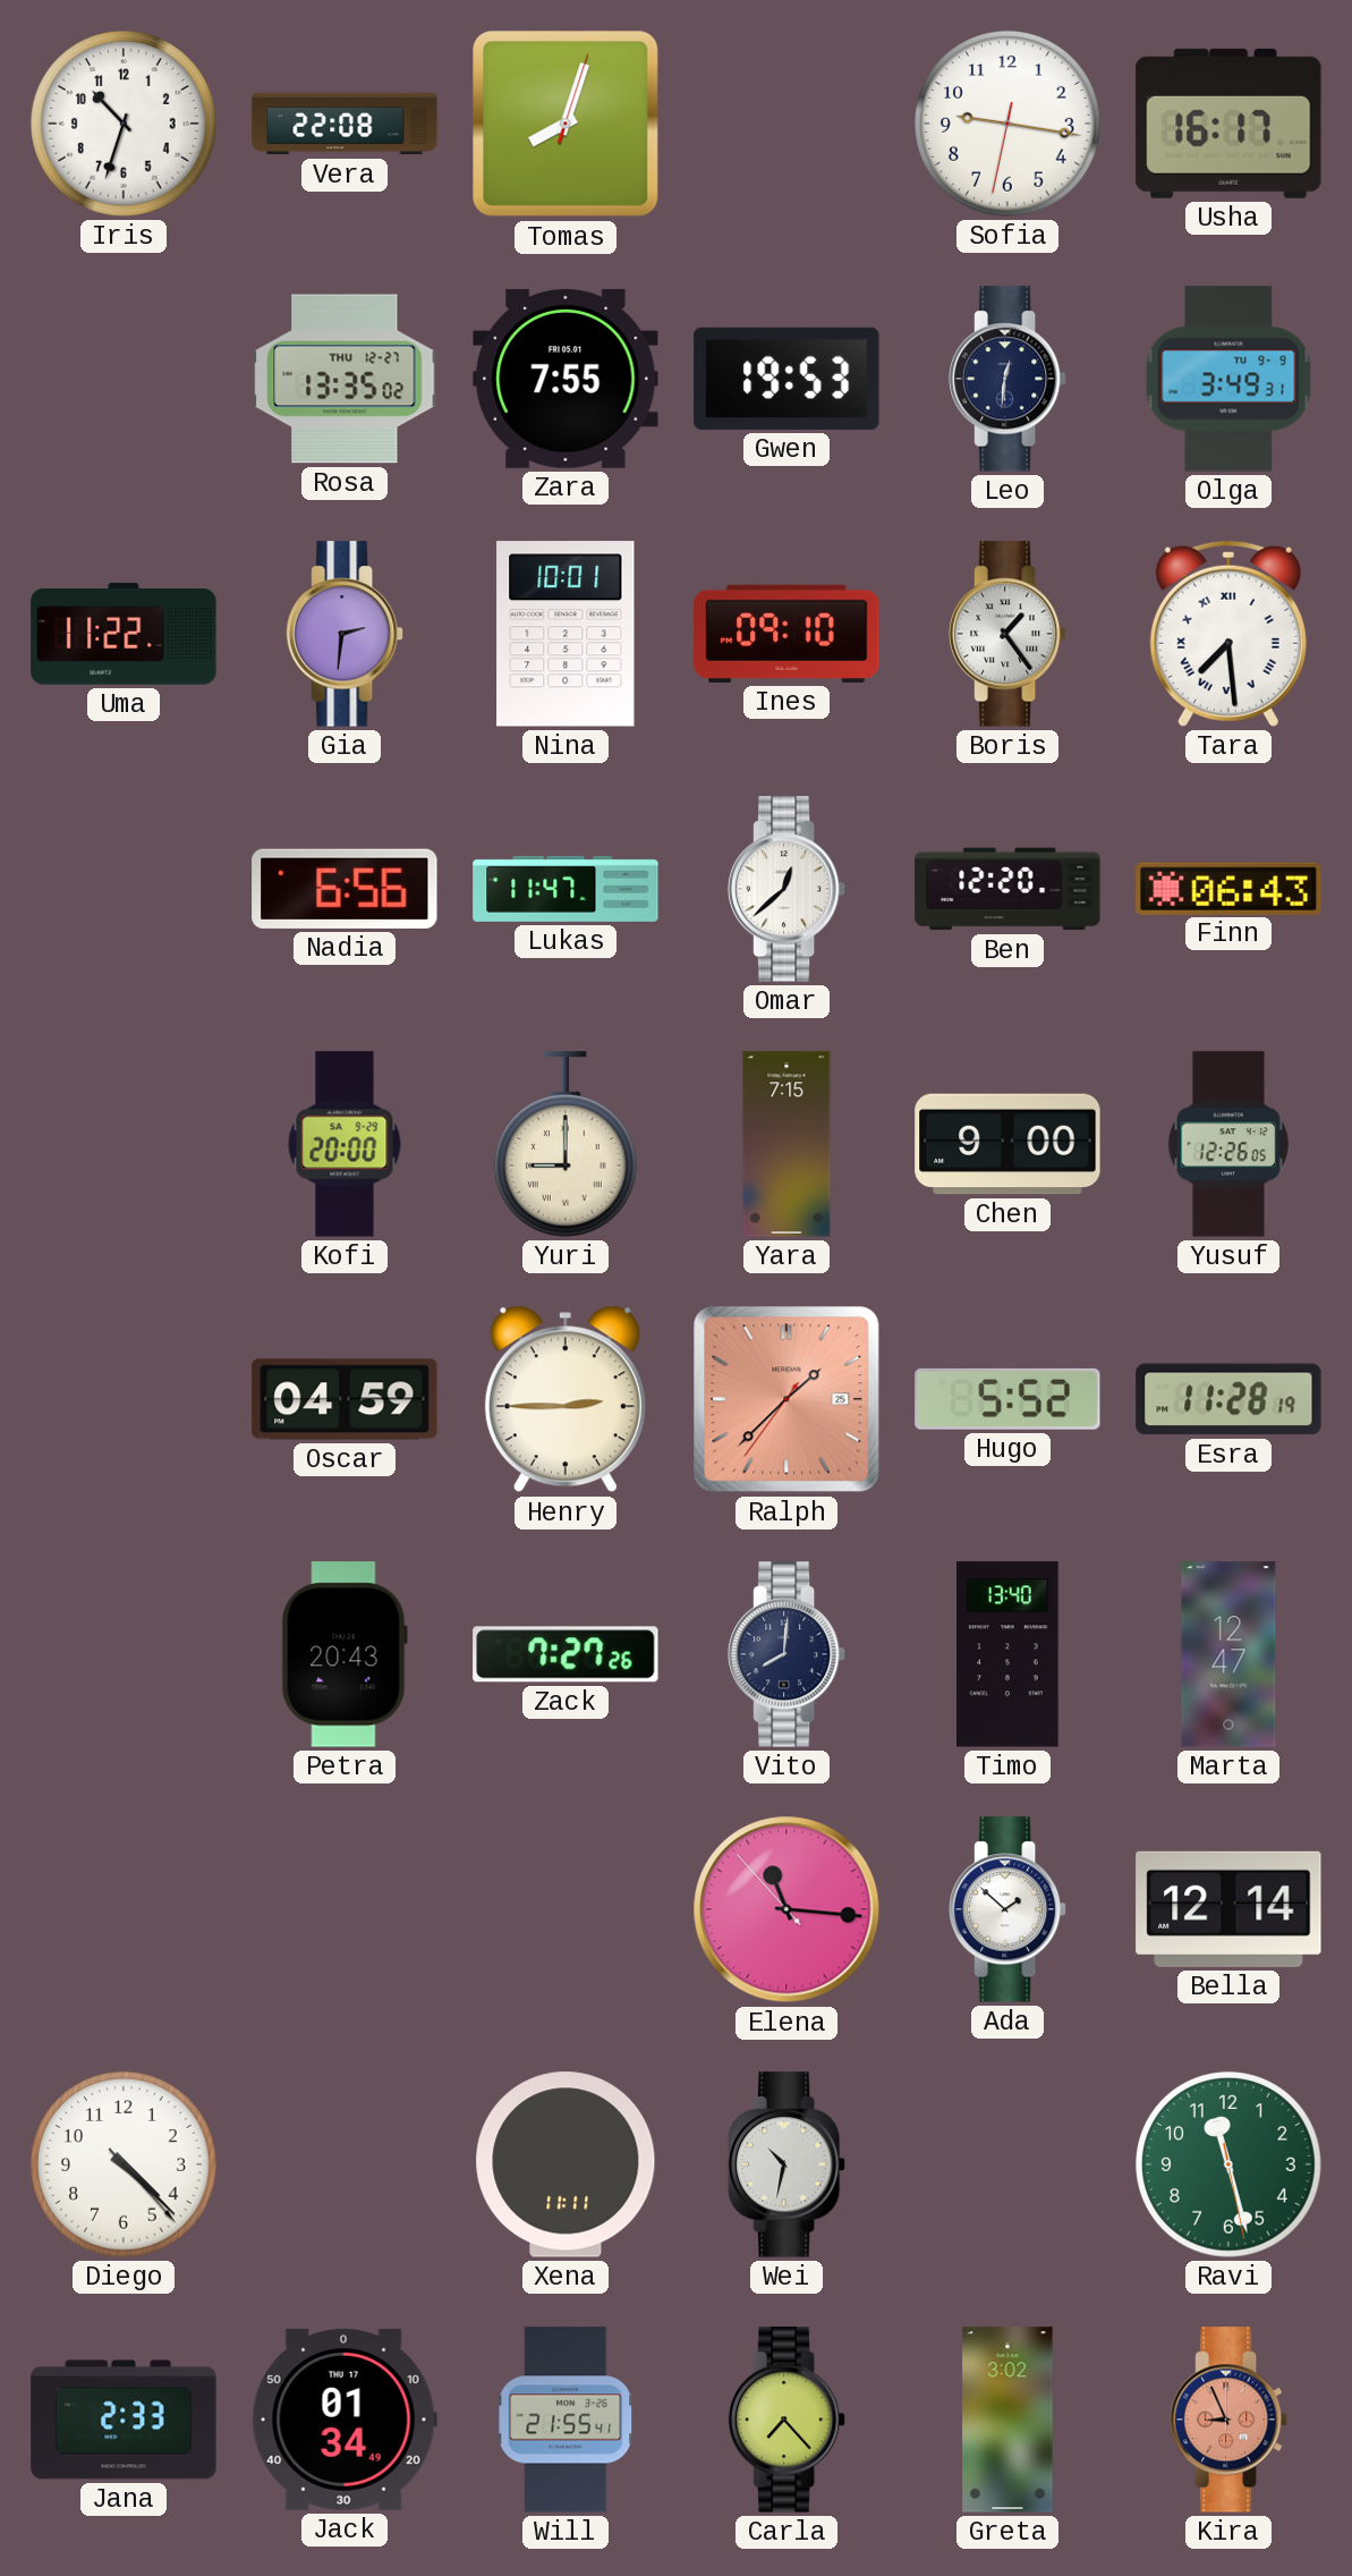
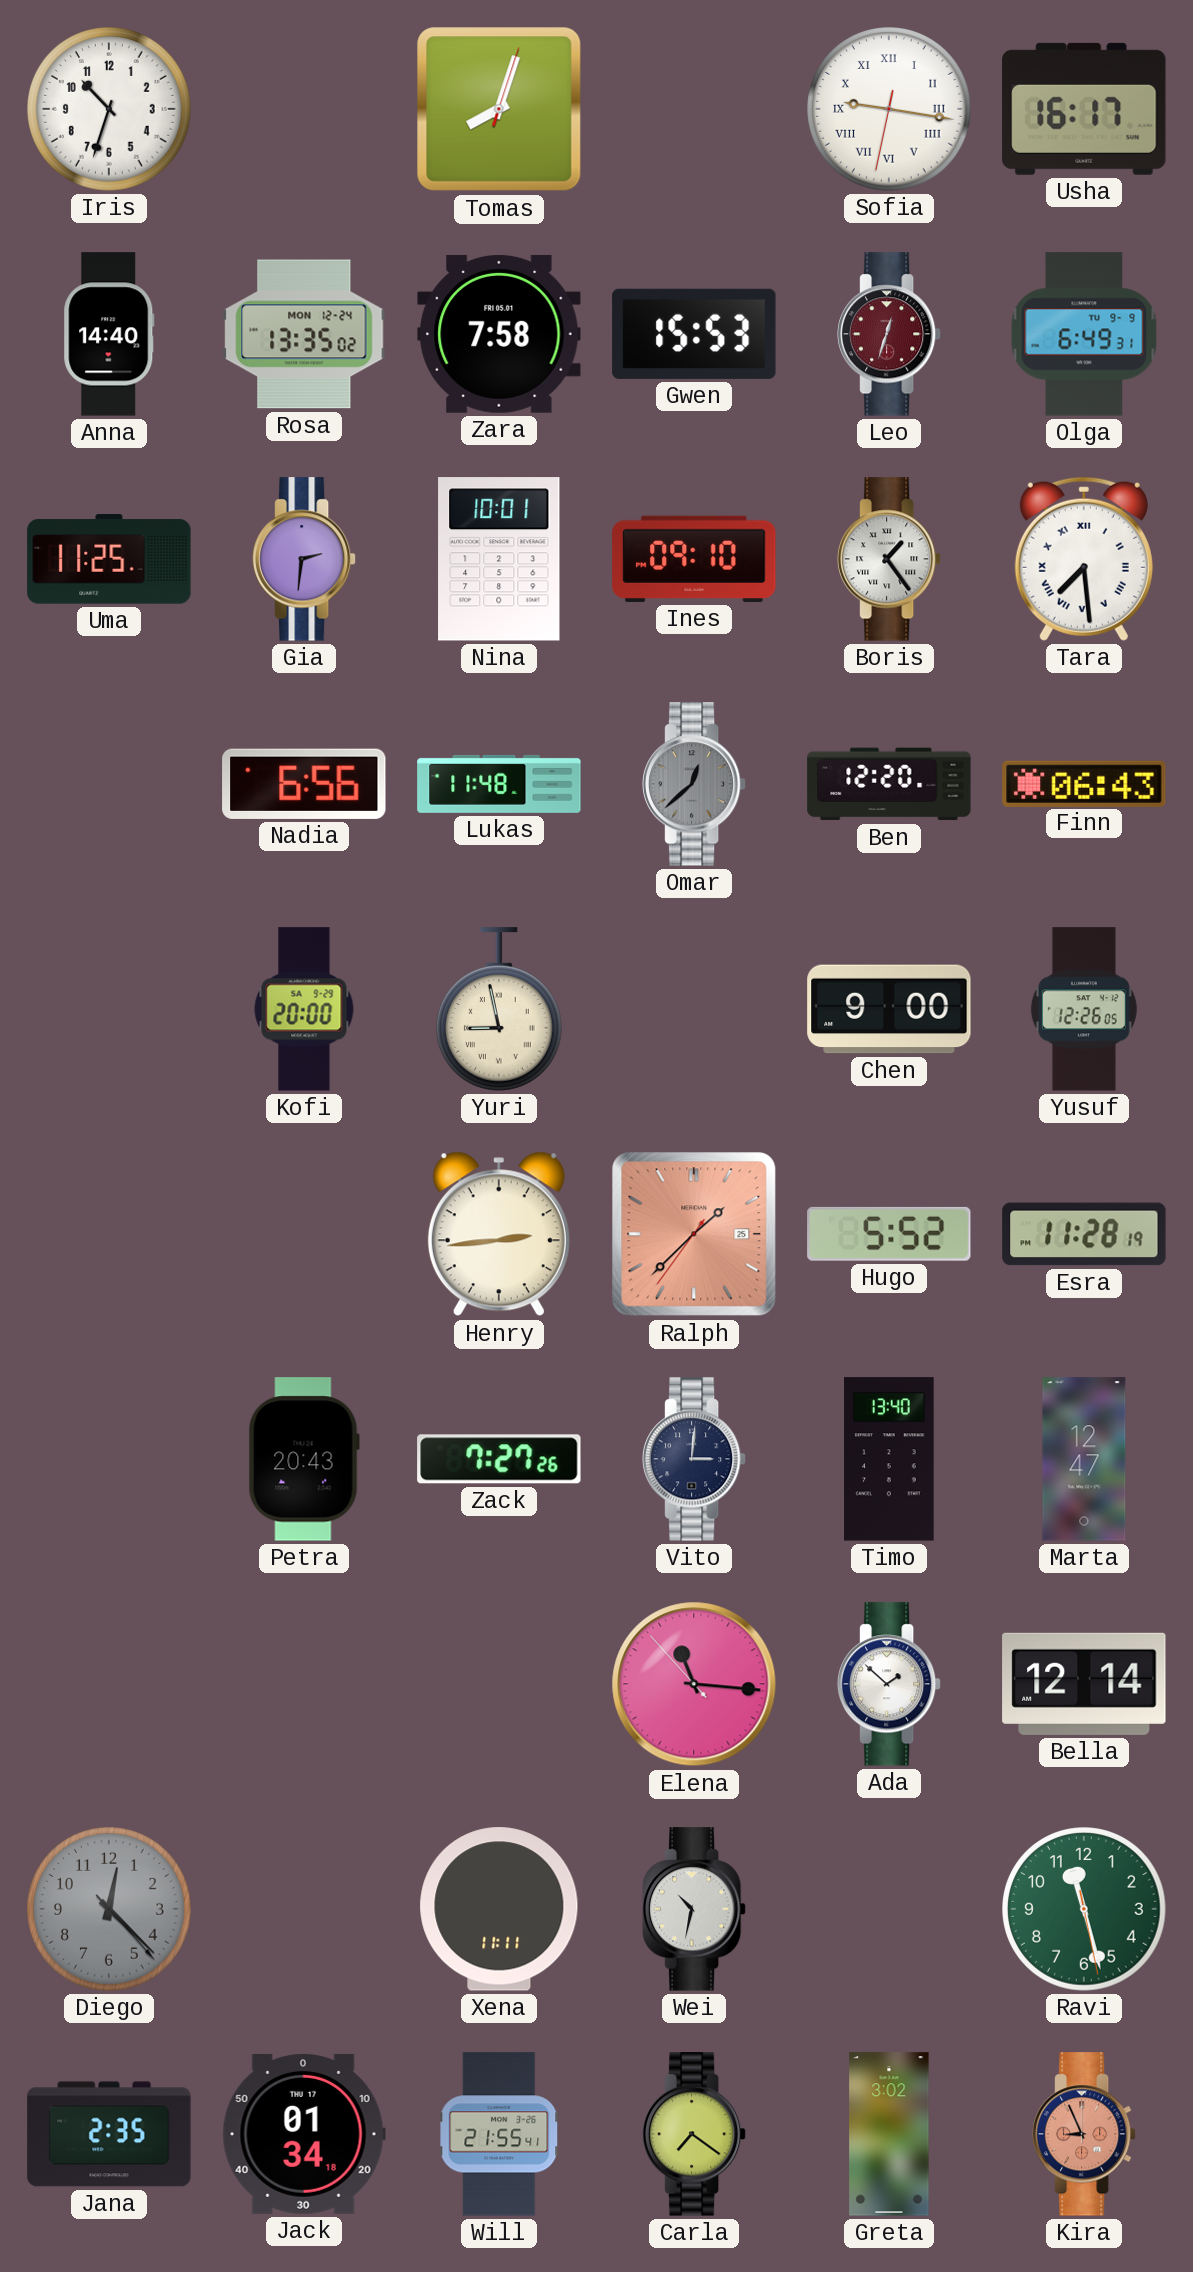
Vera: 22:08 -> none
Sofia numerals: Arabic -> Roman
Anna: none -> 14:40
Rosa date: THU 12-27 -> MON 12-24
Zara: 7:55 -> 7:58
Gwen: 19:53 -> 15:53
Leo: 12:31 -> 12:33
Leo dial: navy -> burgundy
Olga: 3:49 -> 6:49
Uma: 11:22 -> 11:25
Lukas: 11:47 -> 11:48
Omar dial: white -> grey
Yuri: 9:00 -> 8:58
Yara: 7:15 -> none
Oscar: 04:59 -> none
Henry: 2:45 -> 2:44
Vito: 8:01 -> 3:01
Diego: 4:22 -> 12:22
Diego dial: white -> grey
Jana: 2:33 -> 2:35
Jack: 01:34:49 -> 01:34:18
Carla: 7:23 -> 7:21
